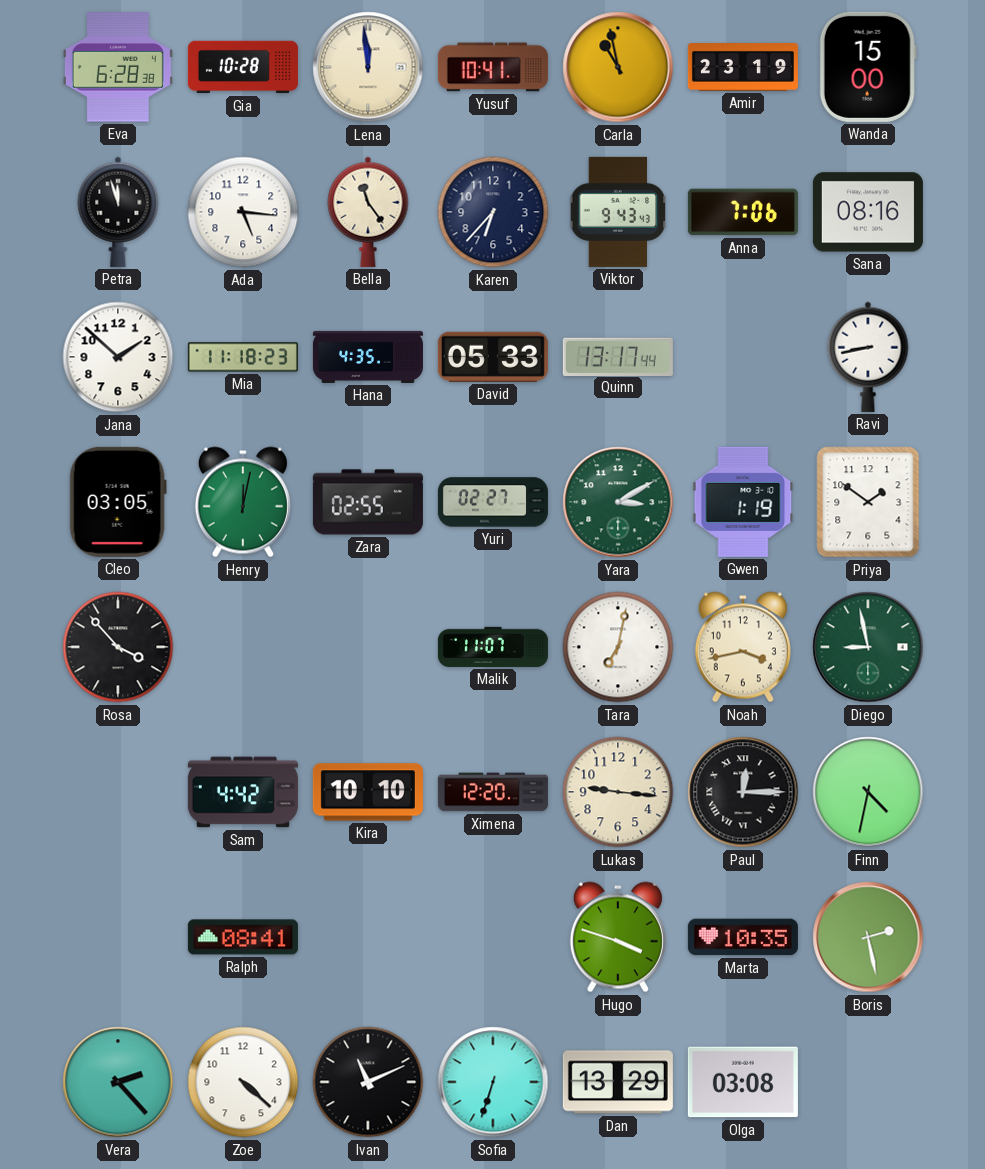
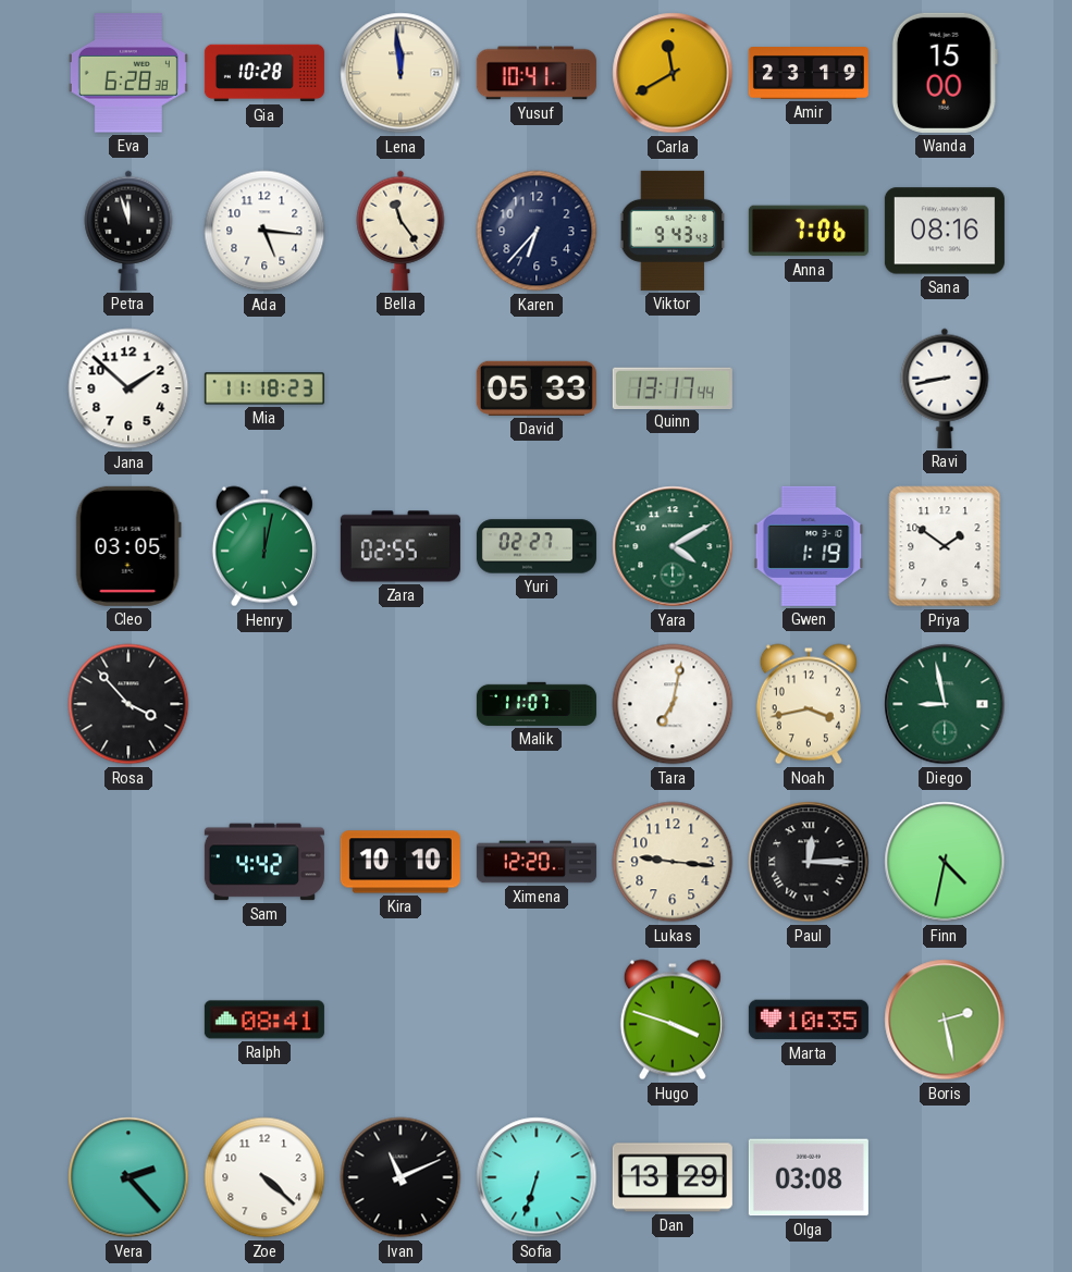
Carla: 10:58 -> 11:40
Hana: 4:35 -> none
Yara: 3:10 -> 4:10
